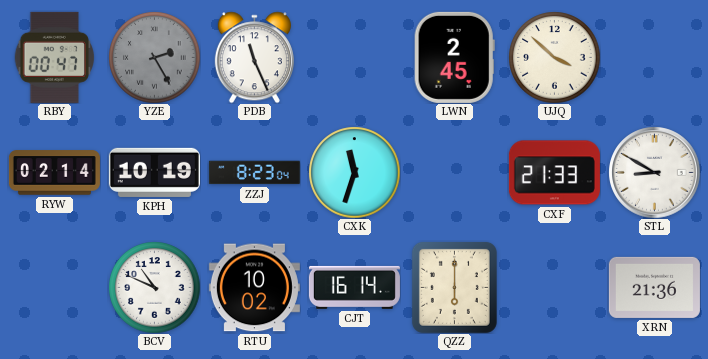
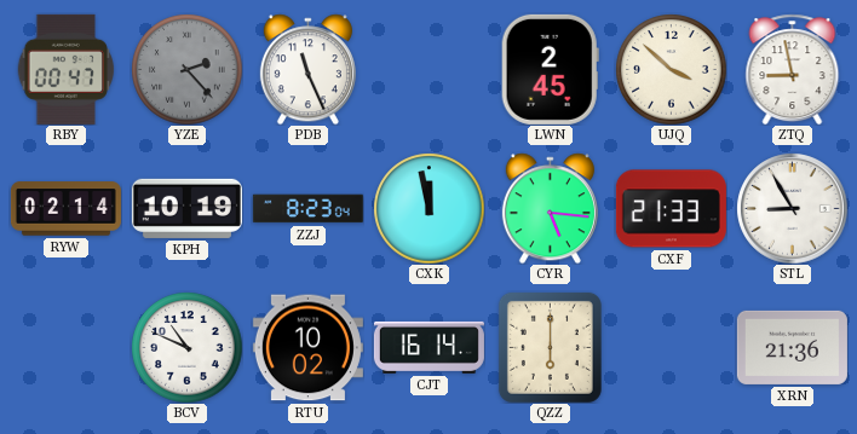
YZE: 2:25 -> 2:23
ZTQ: none -> 8:58
CXK: 11:33 -> 11:58
CYR: none -> 5:16
STL: 8:50 -> 8:55
